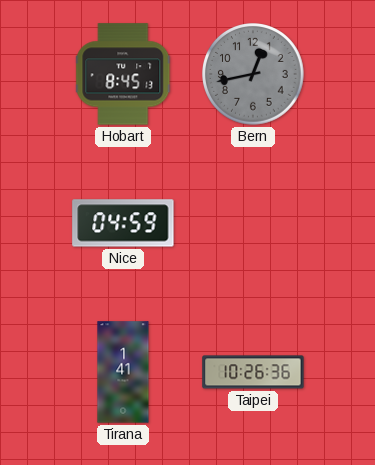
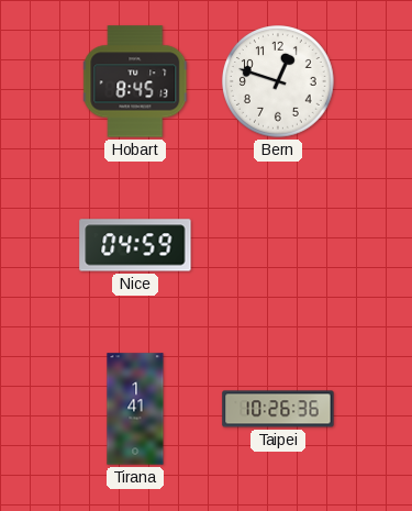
Bern: 12:43 -> 12:48
Bern dial: grey -> white
